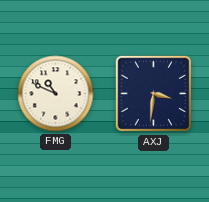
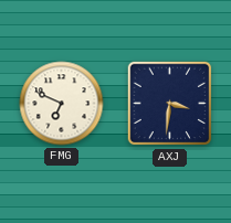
FMG: 10:49 -> 6:49
